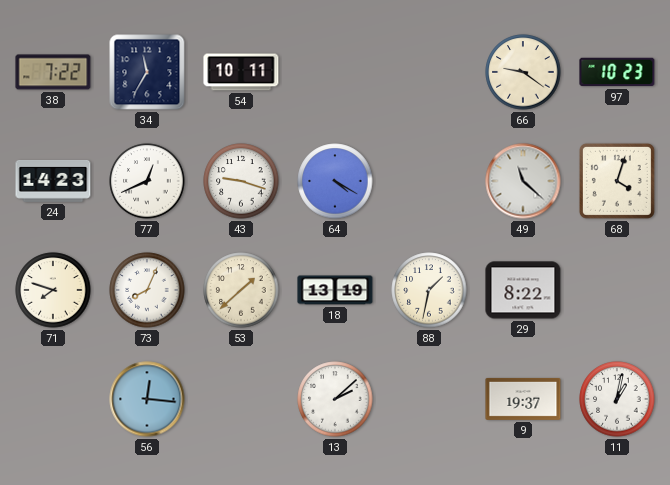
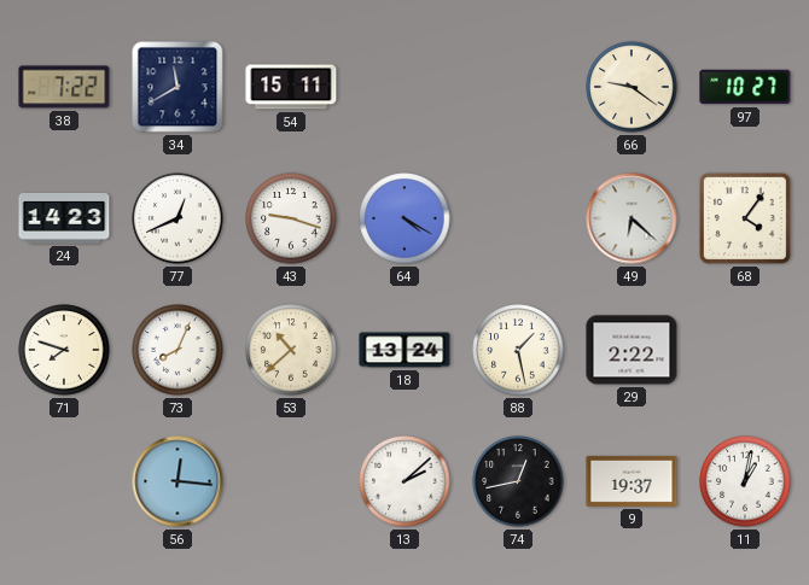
34: 11:35 -> 11:40
54: 10:11 -> 15:11
97: 10:23 -> 10:27
49: 11:22 -> 6:22
68: 4:03 -> 4:06
53: 1:38 -> 10:38
18: 13:19 -> 13:24
88: 1:32 -> 1:28
29: 8:22 -> 2:22
74: none -> 12:43
